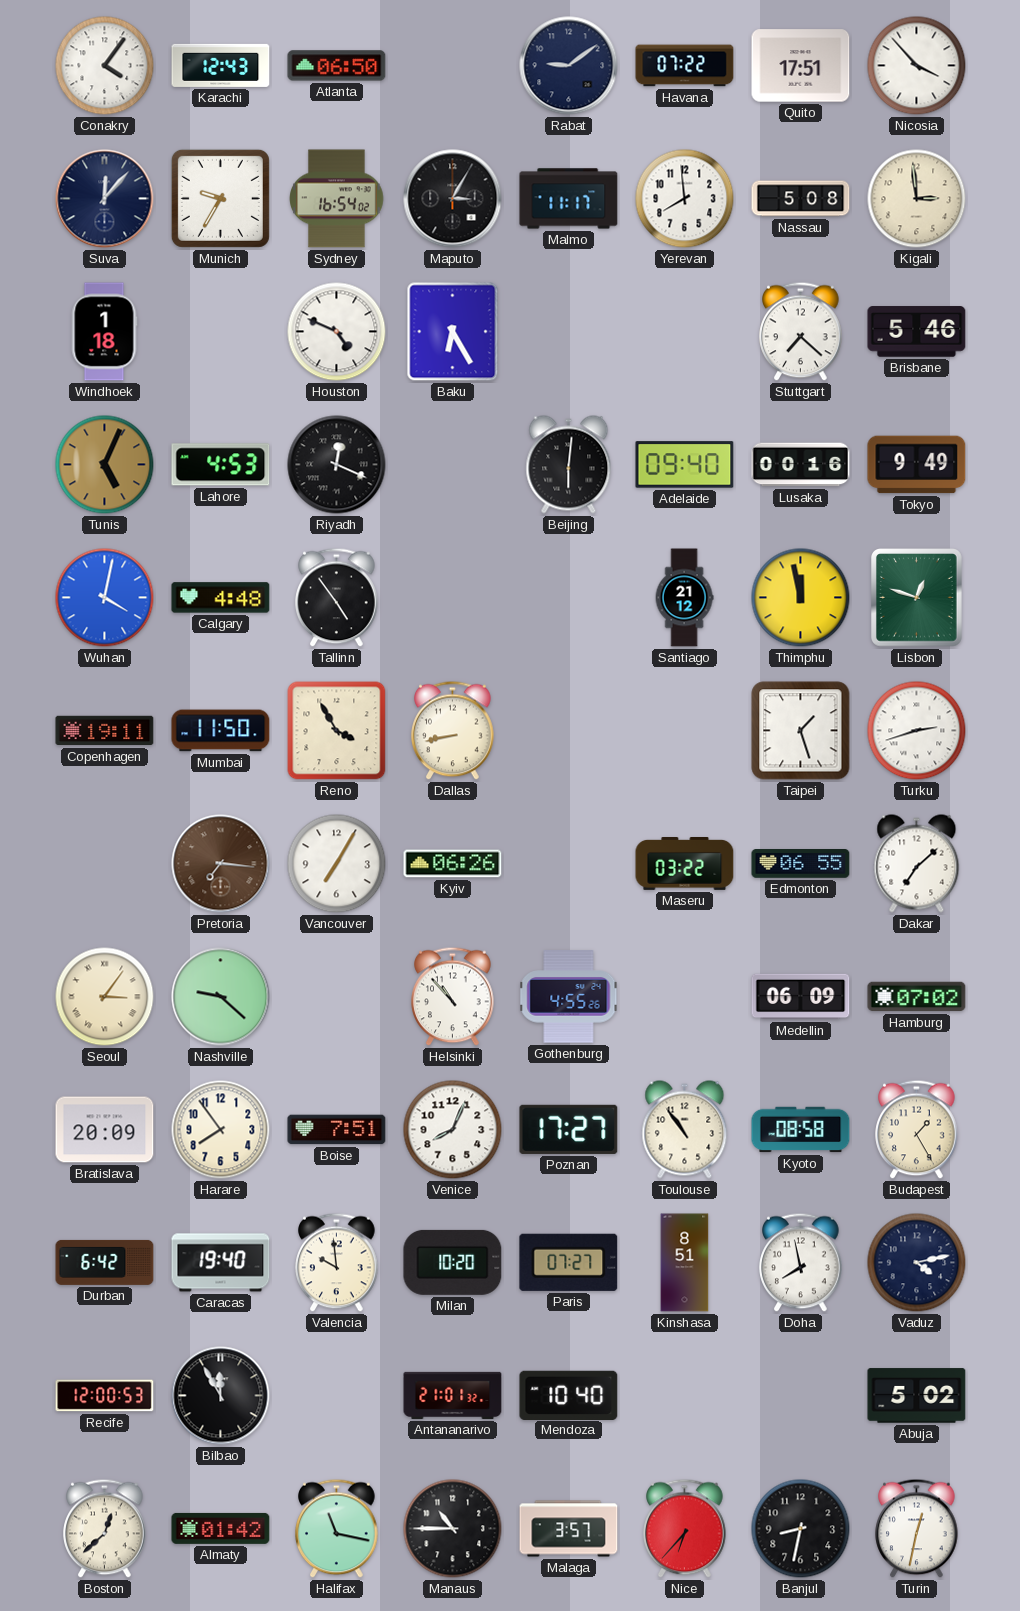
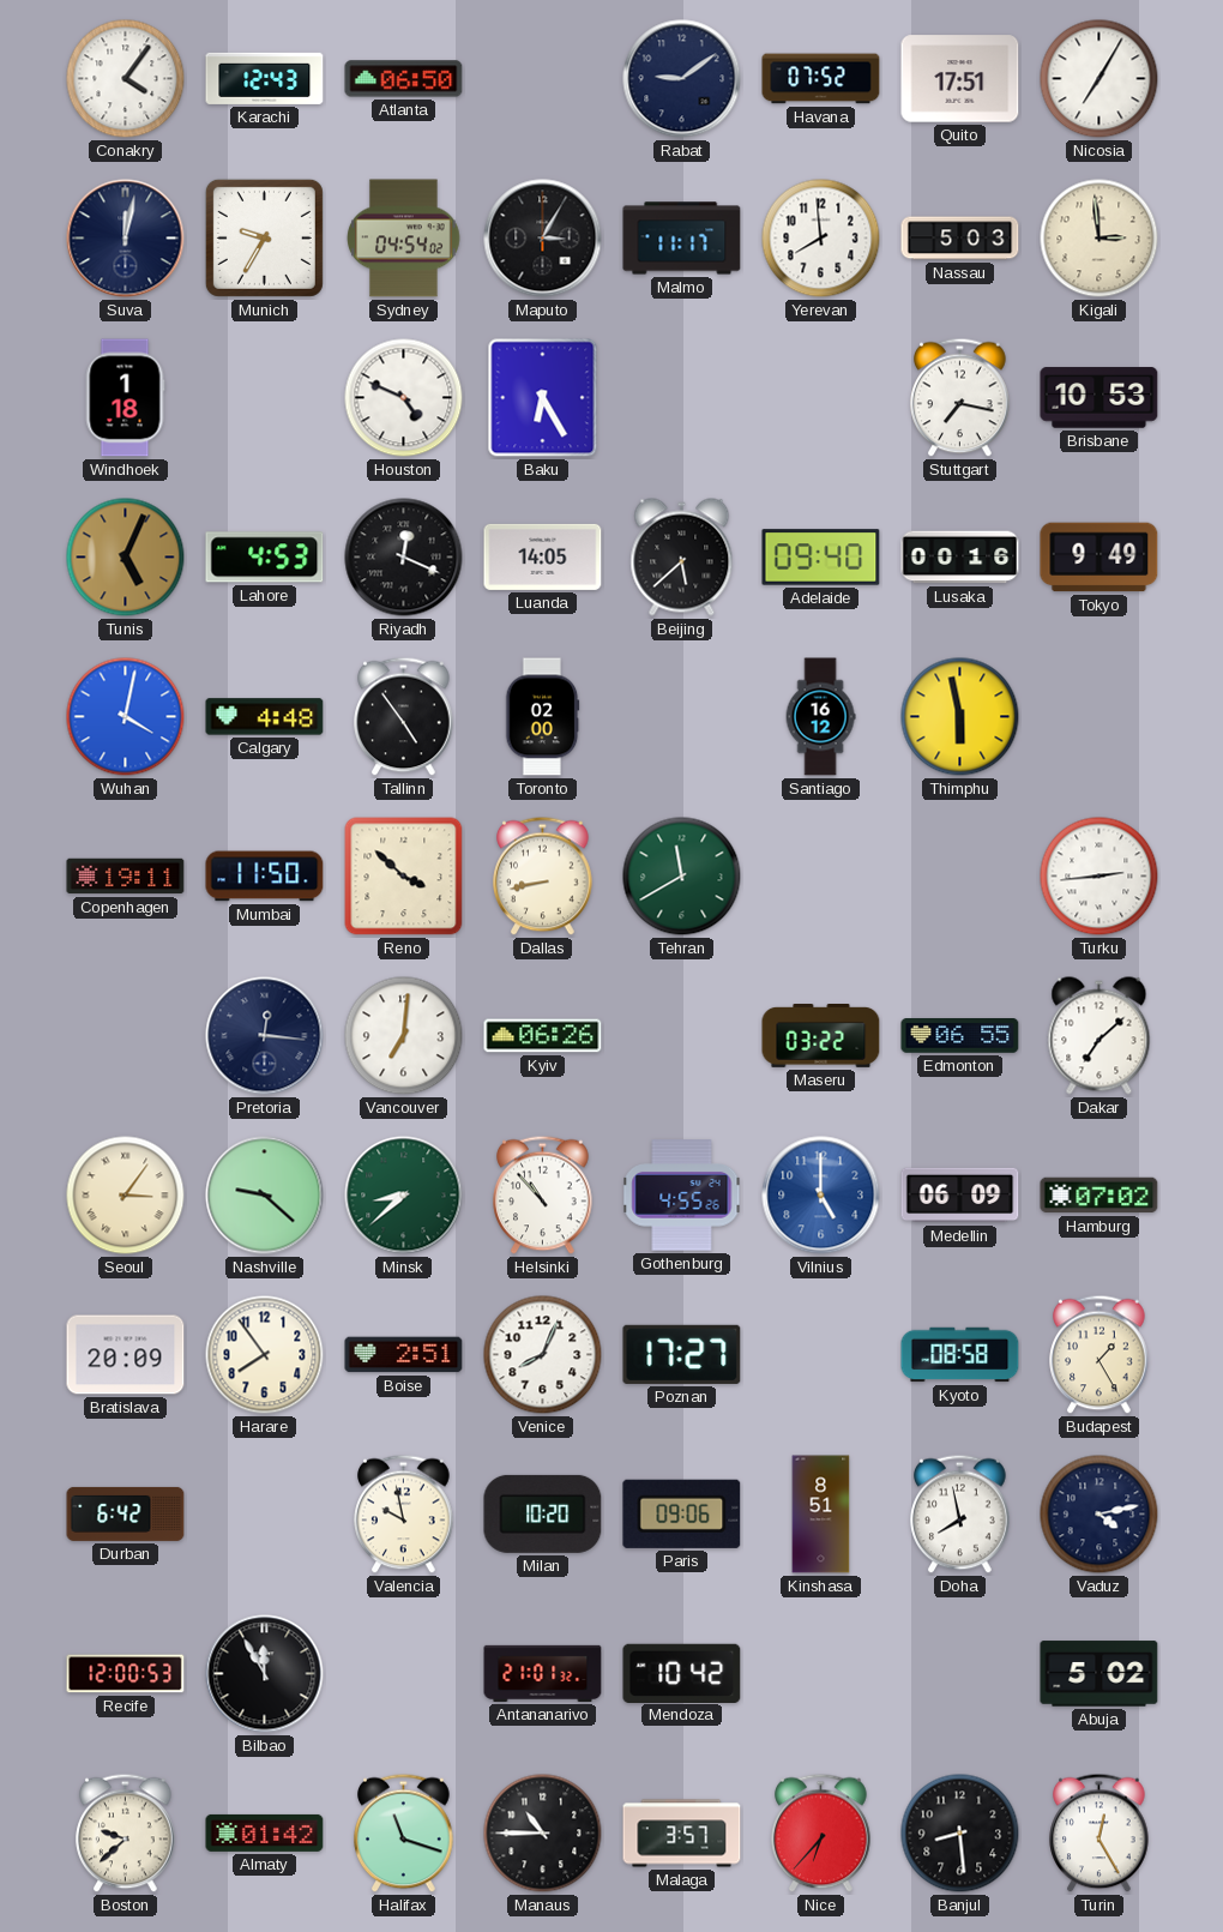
Havana: 07:22 -> 07:52
Nicosia: 3:53 -> 7:05
Suva: 12:07 -> 12:02
Sydney: 16:54 -> 04:54
Nassau: 5:08 -> 5:03
Stuttgart: 7:22 -> 7:17
Brisbane: 5:46 -> 10:53
Luanda: none -> 14:05
Beijing: 6:01 -> 5:38
Toronto: none -> 02:00
Santiago: 21:12 -> 16:12
Thimphu: 11:58 -> 5:58
Lisbon: 12:48 -> none
Reno: 3:55 -> 3:52
Tehran: none -> 11:40
Taipei: 1:27 -> none
Turku: 2:42 -> 2:44
Pretoria: 7:16 -> 12:16
Pretoria dial: brown -> navy
Vancouver: 7:05 -> 7:01
Minsk: none -> 8:38
Vilnius: none -> 5:00
Boise: 7:51 -> 2:51
Toulouse: 10:54 -> none
Caracas: 19:40 -> none
Valencia: 9:59 -> 9:58
Paris: 07:27 -> 09:06
Mendoza: 10:40 -> 10:42
Boston: 12:38 -> 9:38
Halifax: 11:17 -> 11:18
Banjul: 8:32 -> 8:29
Turin: 12:32 -> 12:25
